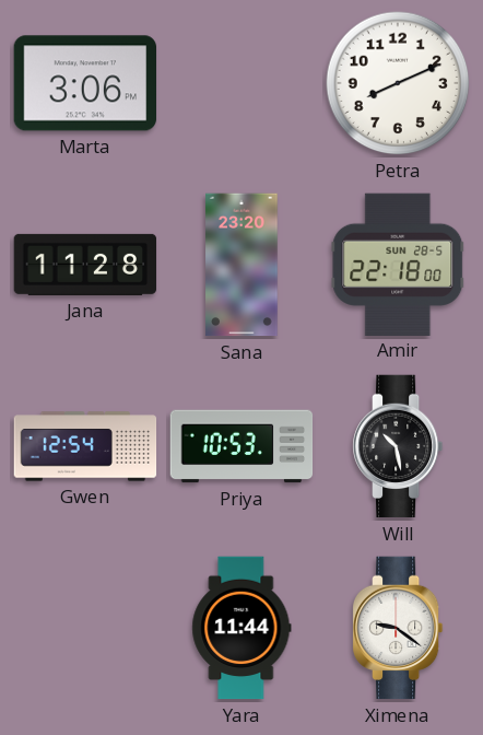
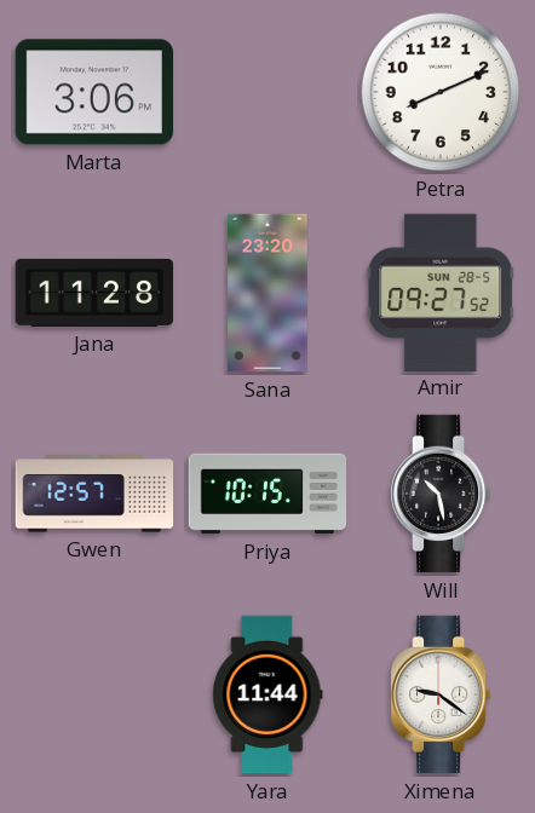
Amir: 22:18 -> 09:27
Gwen: 12:54 -> 12:57
Priya: 10:53 -> 10:15
